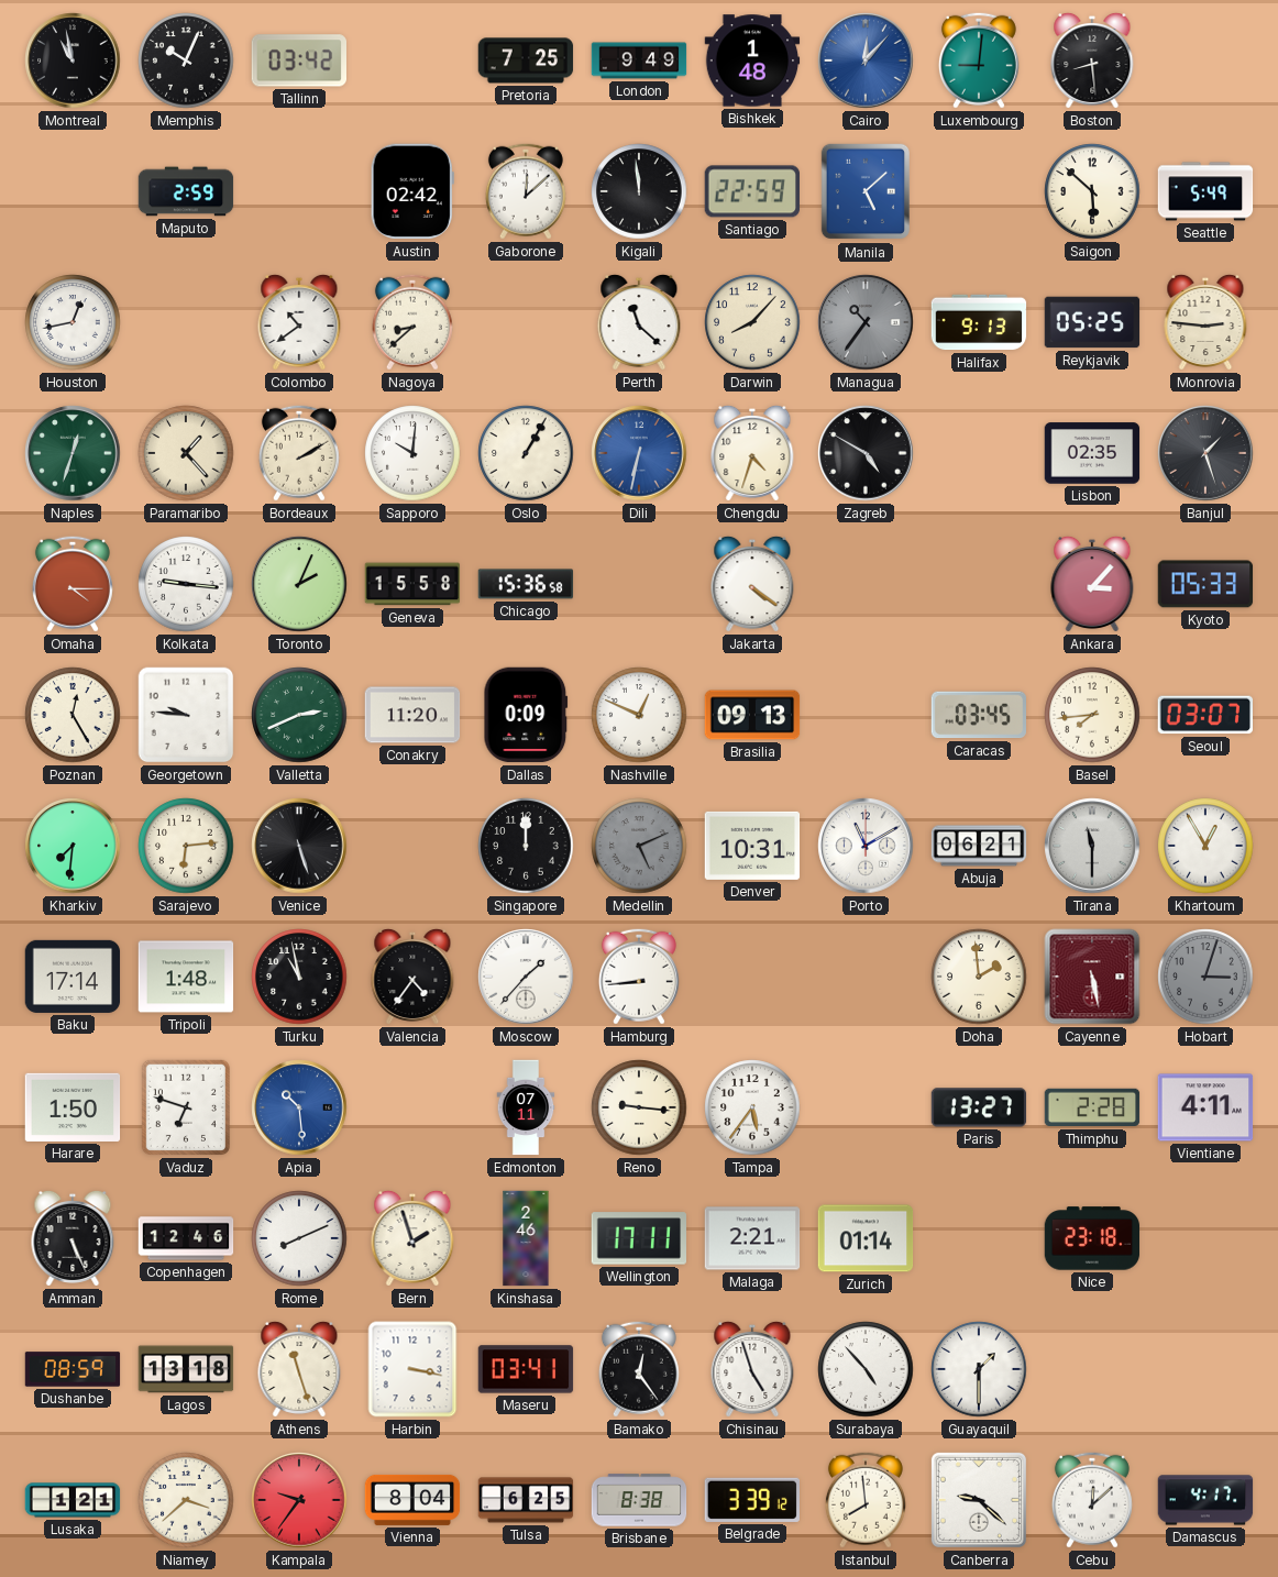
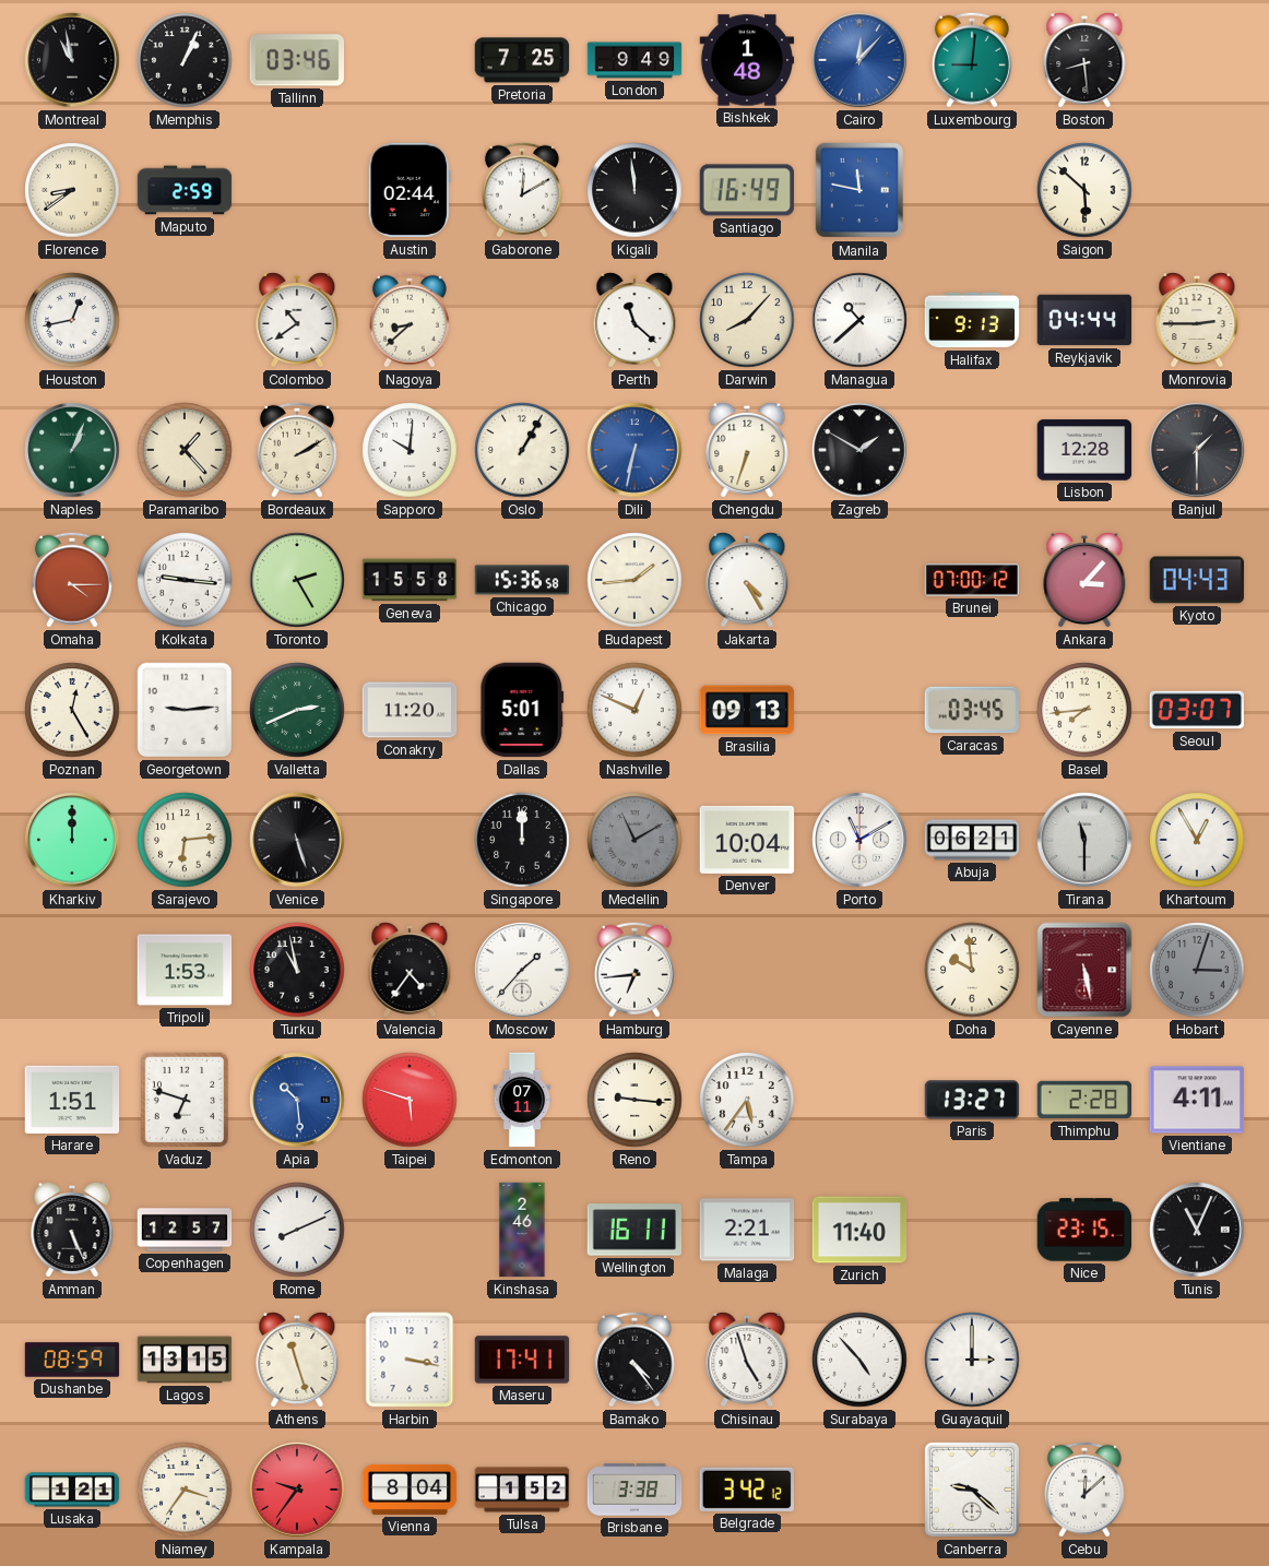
Memphis: 10:04 -> 1:04
Tallinn: 03:42 -> 03:46
Florence: none -> 8:39
Austin: 02:42 -> 02:44
Gaborone: 12:08 -> 12:10
Santiago: 22:59 -> 16:49
Manila: 5:08 -> 11:47
Seattle: 5:49 -> none
Managua: 10:36 -> 10:38
Managua dial: grey -> white
Reykjavik: 05:25 -> 04:44
Monrovia: 2:46 -> 2:45
Naples: 12:33 -> 1:04
Chengdu: 4:33 -> 6:33
Zagreb: 4:50 -> 1:50
Lisbon: 02:35 -> 12:28
Banjul: 1:27 -> 1:30
Toronto: 2:04 -> 2:25
Budapest: none -> 1:44
Jakarta: 4:21 -> 4:25
Brunei: none -> 07:00
Kyoto: 05:33 -> 04:43
Georgetown: 9:46 -> 9:14
Dallas: 0:09 -> 5:01
Kharkiv: 7:31 -> 12:00
Medellin: 5:11 -> 11:10
Denver: 10:31 -> 10:04
Baku: 17:14 -> none
Tripoli: 1:48 -> 1:53
Hamburg: 8:44 -> 6:44
Doha: 1:59 -> 9:59
Harare: 1:50 -> 1:51
Taipei: none -> 5:48
Copenhagen: 12:46 -> 12:57
Bern: 1:57 -> none
Wellington: 17:11 -> 16:11
Zurich: 01:14 -> 11:40
Nice: 23:18 -> 23:15
Tunis: none -> 11:04
Lagos: 13:18 -> 13:15
Maseru: 03:41 -> 17:41
Bamako: 12:24 -> 4:24
Guayaquil: 1:30 -> 3:00
Niamey: 3:38 -> 3:36
Tulsa: 6:25 -> 1:52
Brisbane: 8:38 -> 3:38
Belgrade: 3:39 -> 3:42
Istanbul: 7:59 -> none
Damascus: 4:17 -> none
